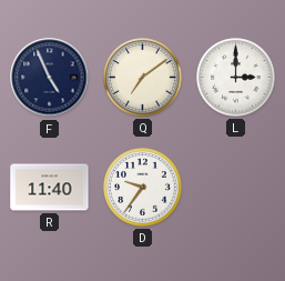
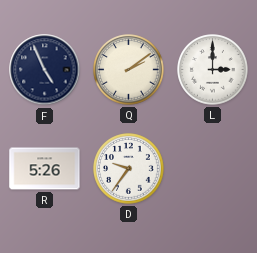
Q: 7:09 -> 2:09
R: 11:40 -> 5:26
